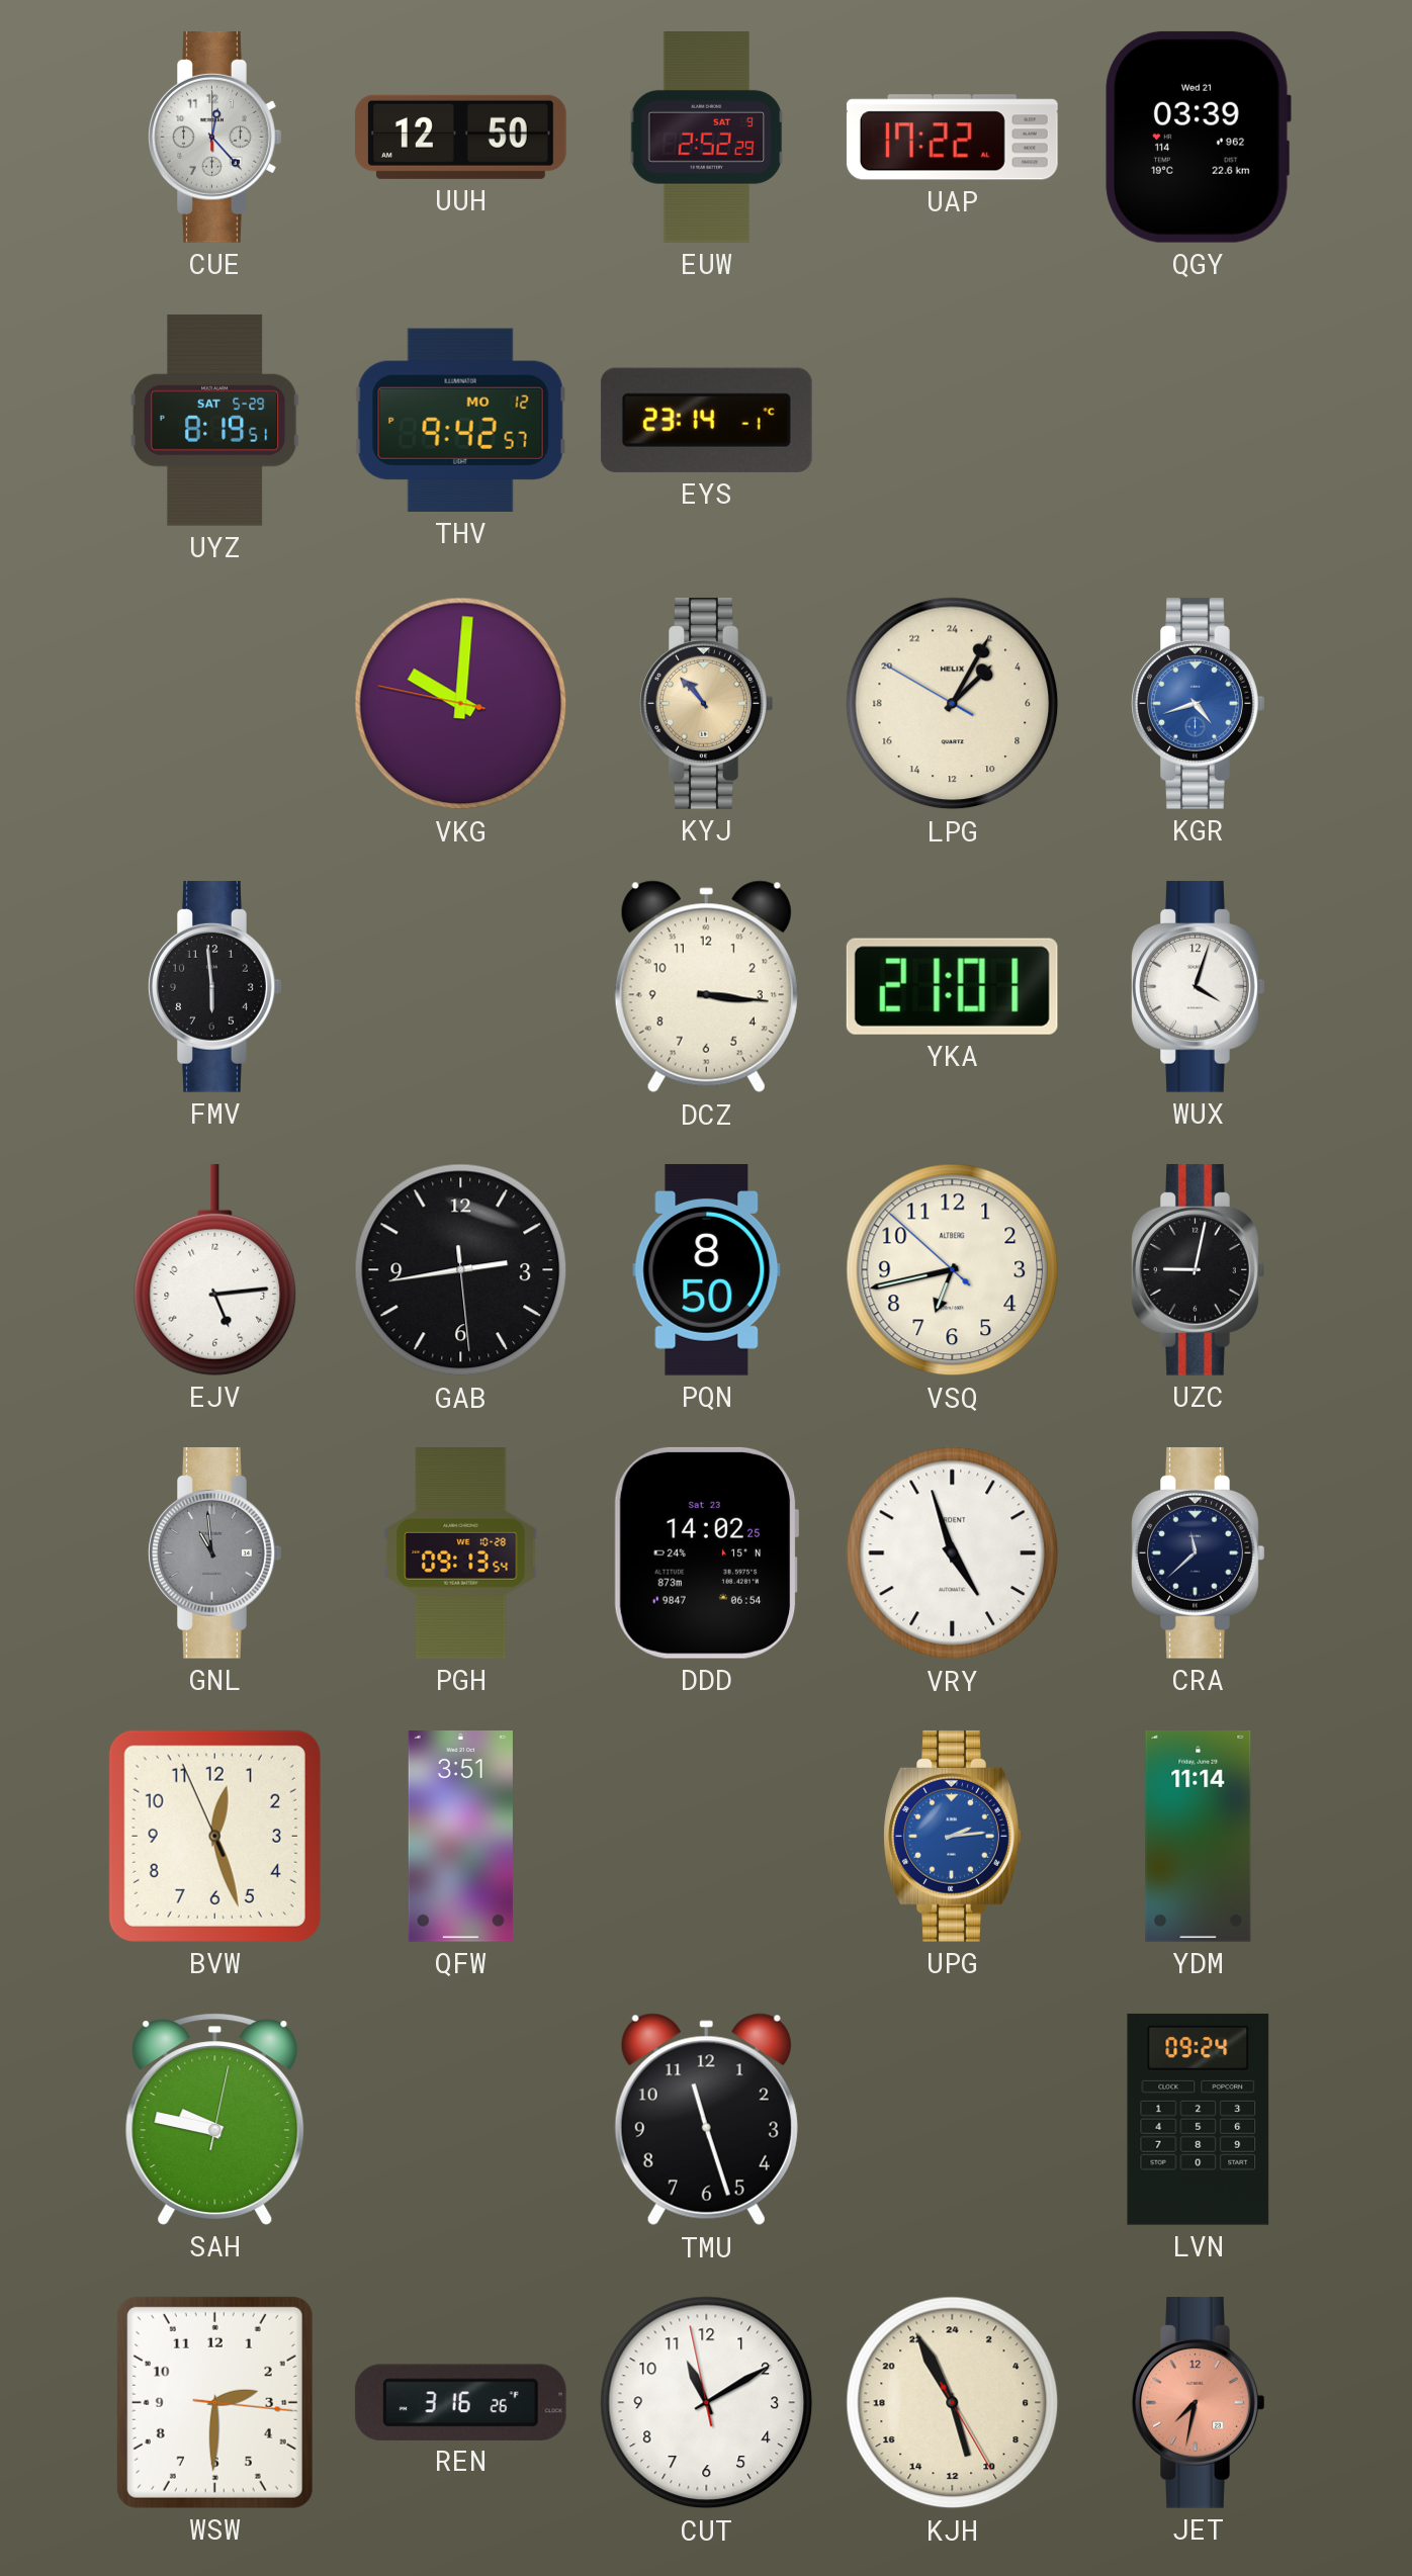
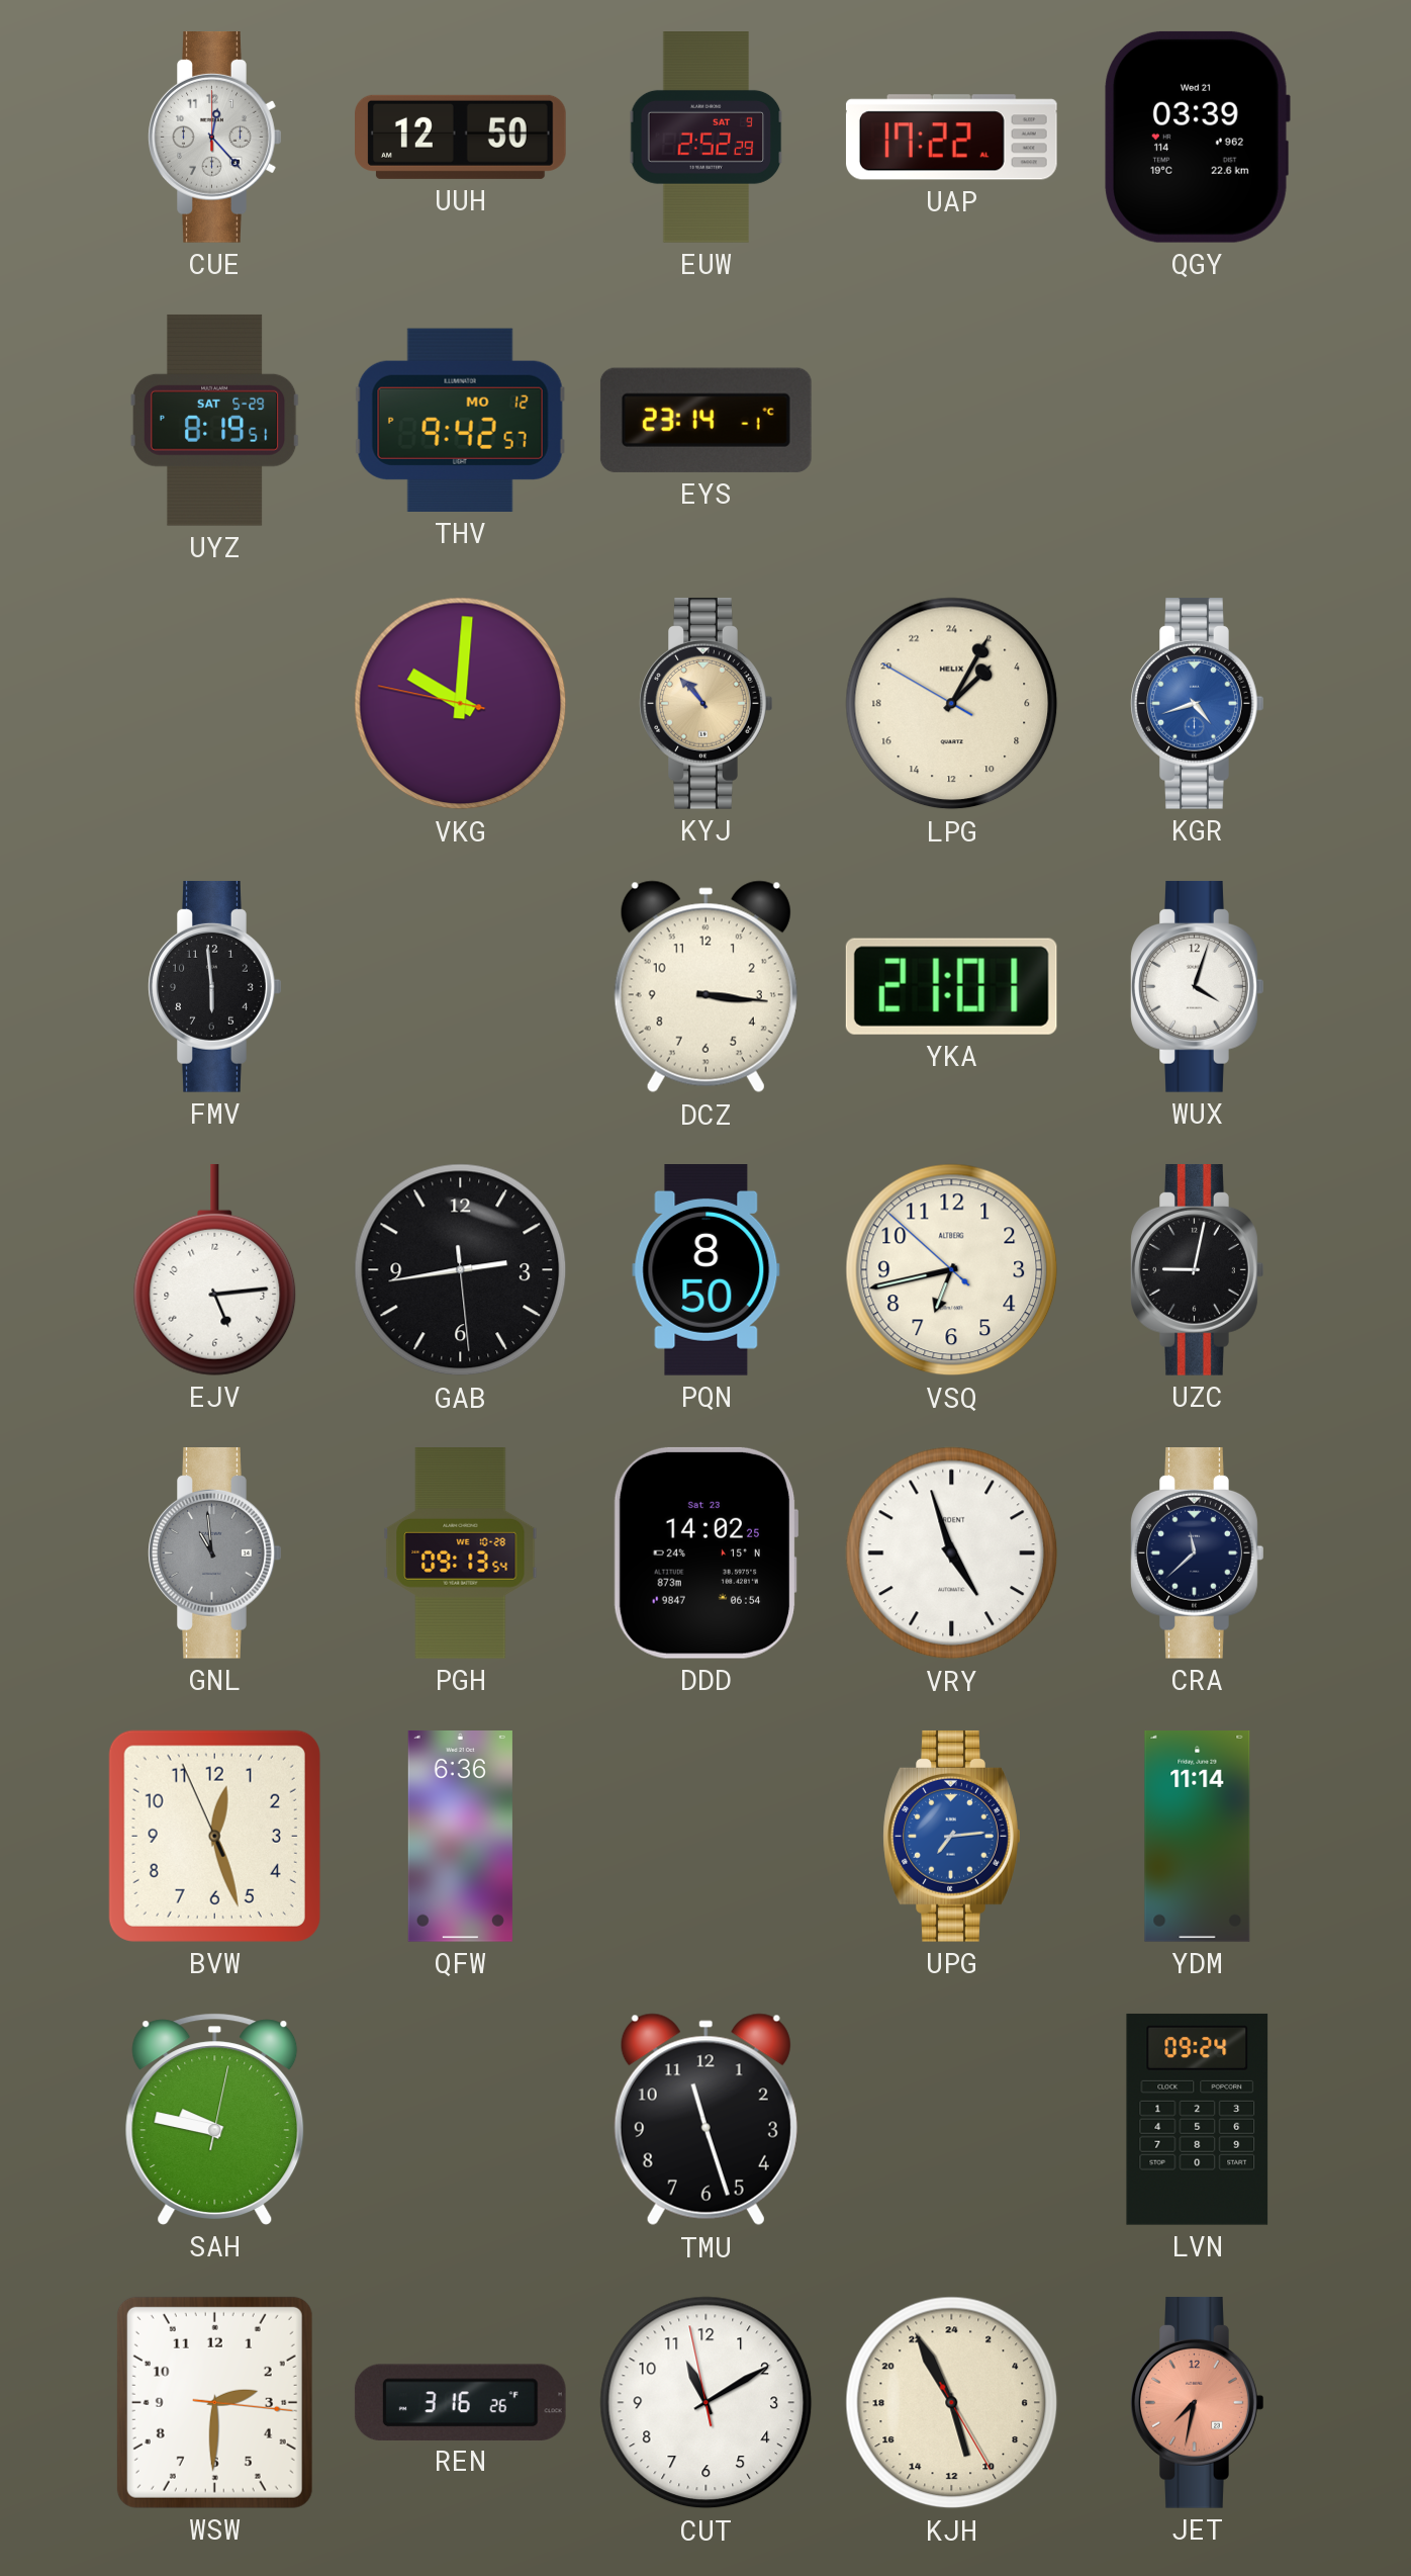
QFW: 3:51 -> 6:36
UPG: 2:14 -> 7:14
